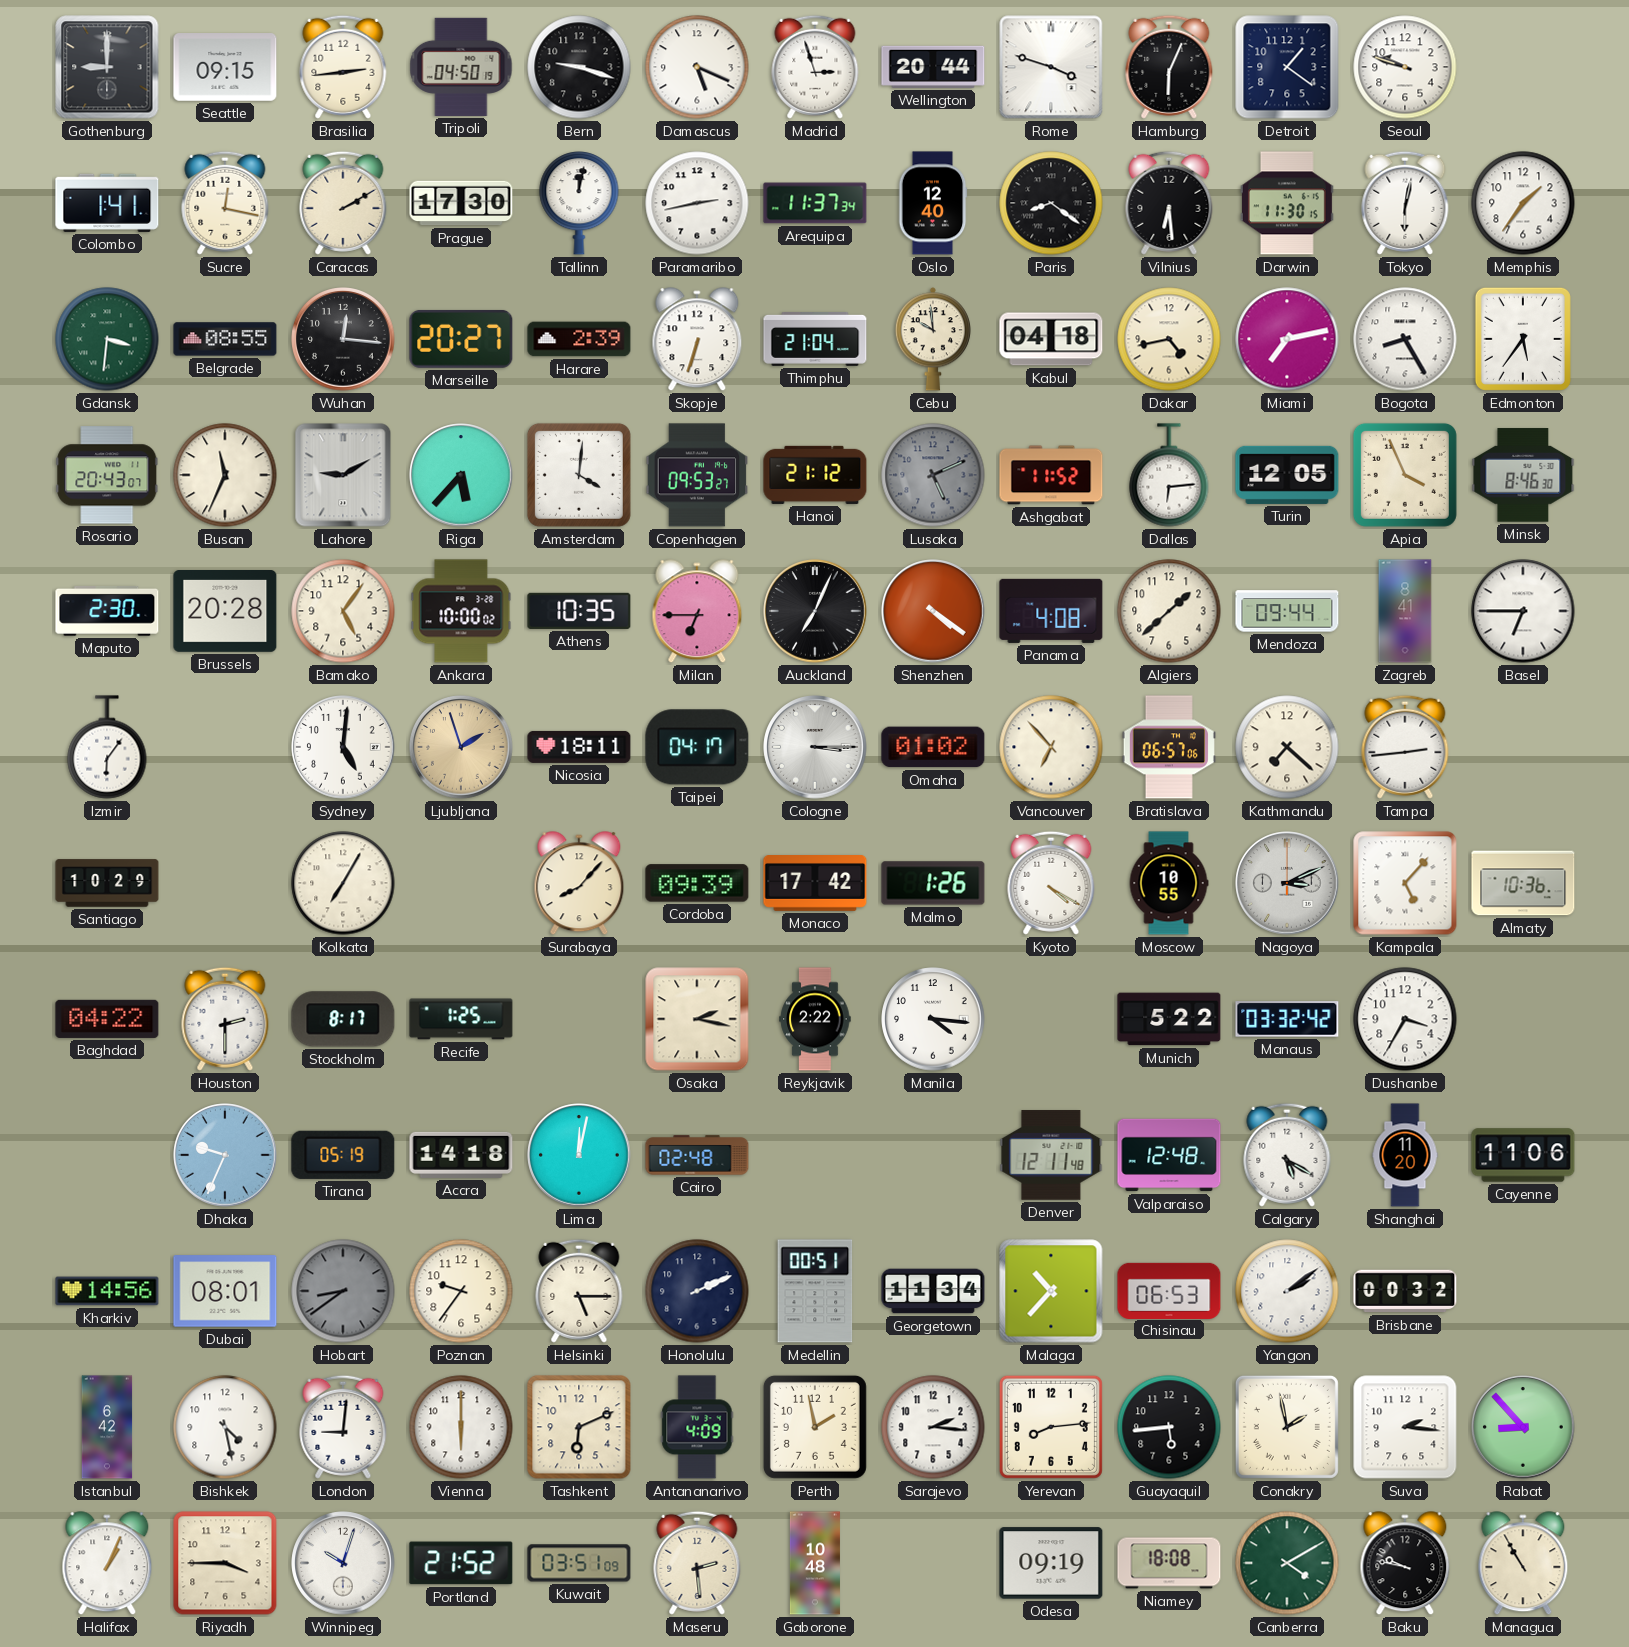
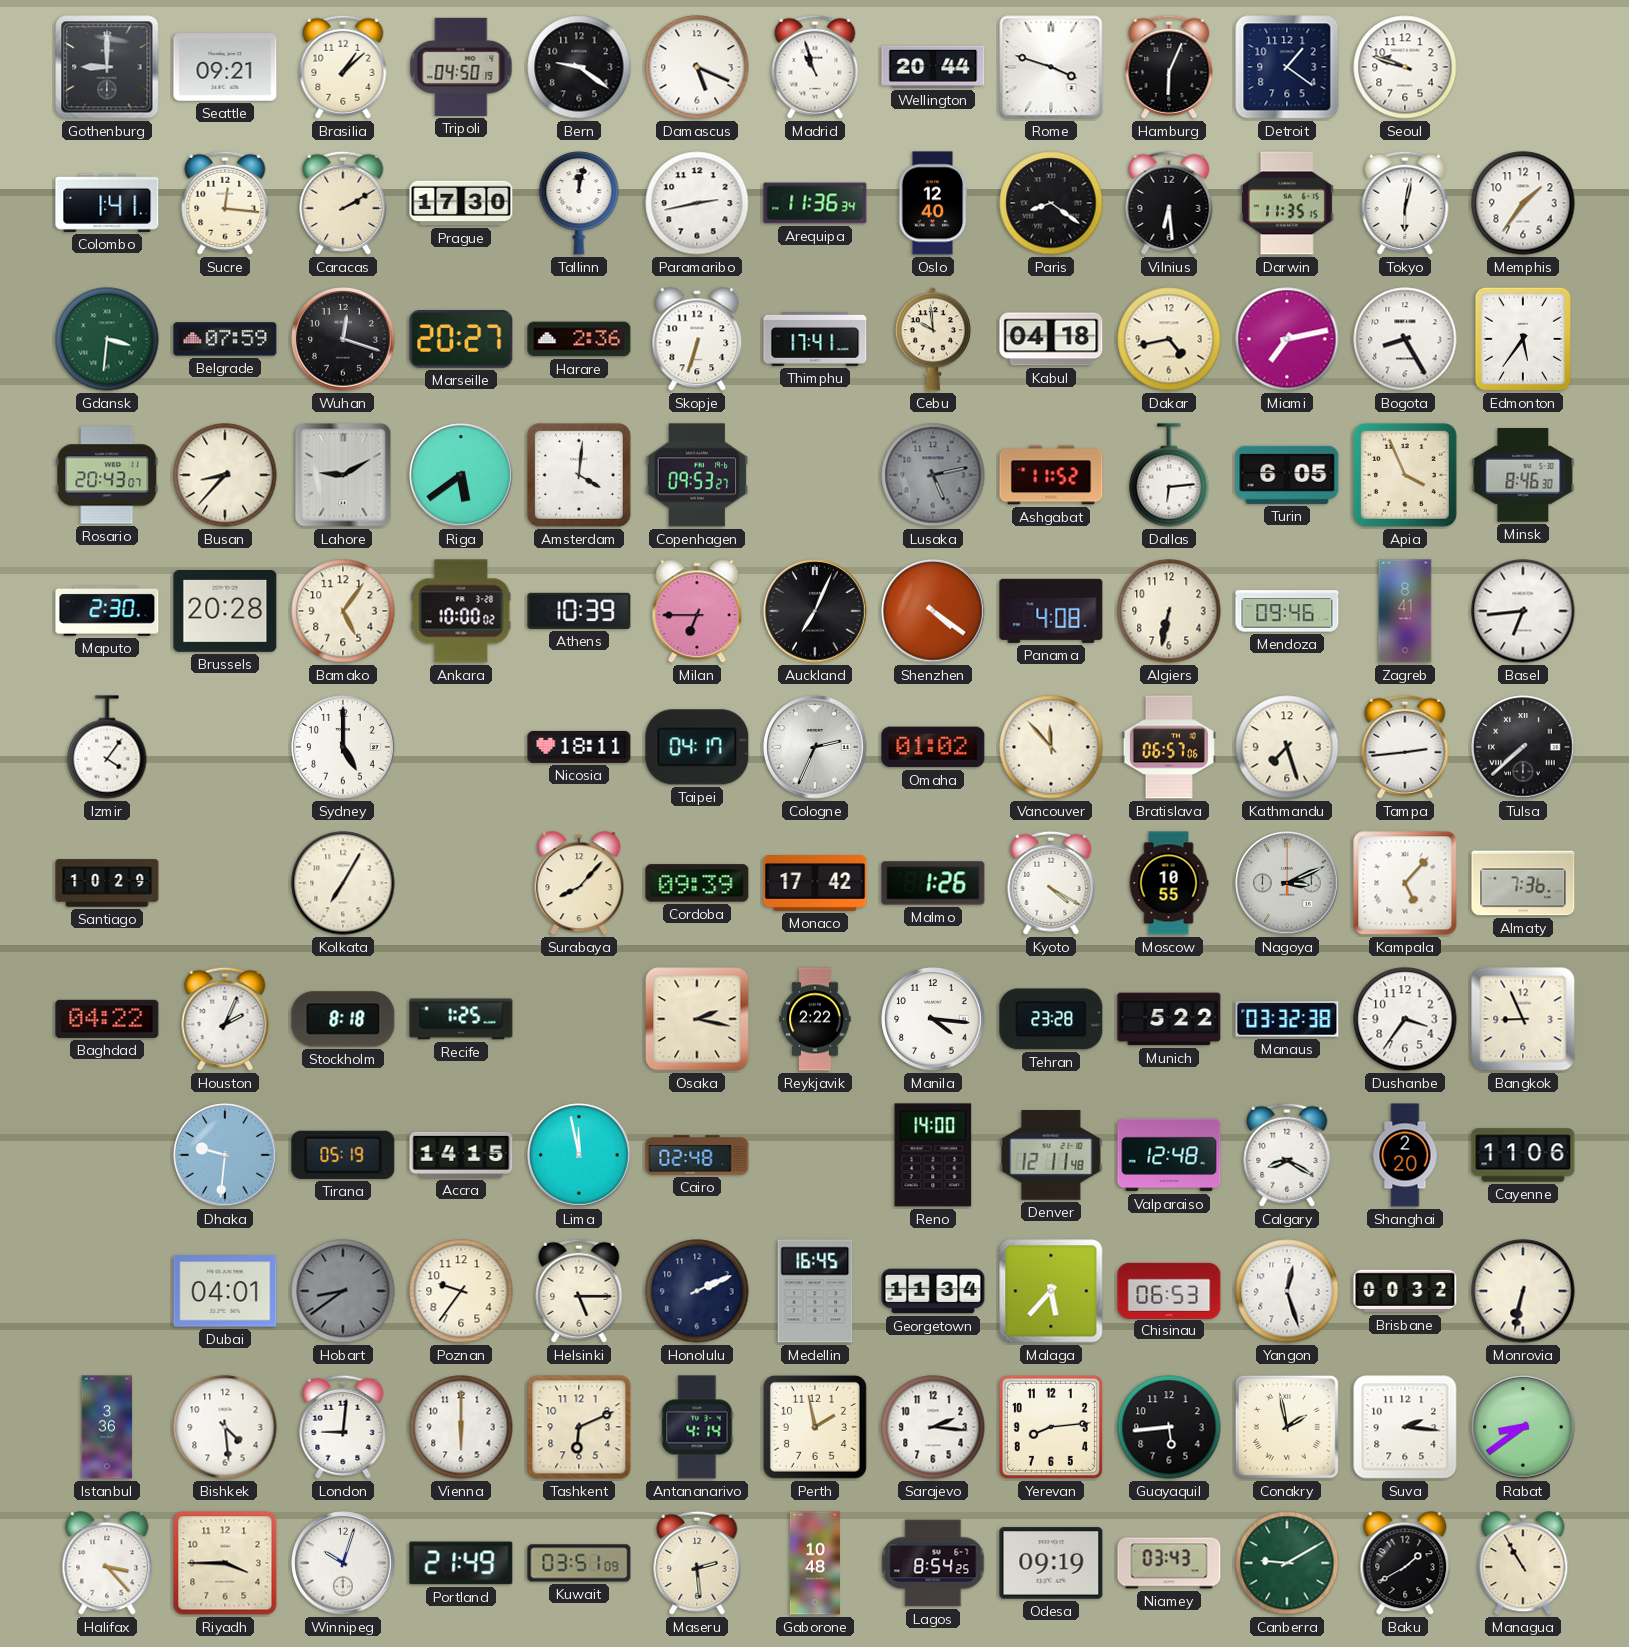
Seattle: 09:15 -> 09:21
Brasilia: 2:44 -> 1:08
Bern: 9:18 -> 9:21
Madrid: 2:57 -> 10:57
Sucre: 12:17 -> 12:16
Arequipa: 11:37 -> 11:36
Darwin: 11:30 -> 11:35
Belgrade: 08:55 -> 07:59
Wuhan: 12:16 -> 12:18
Harare: 2:39 -> 2:36
Thimphu: 21:04 -> 17:41
Busan: 11:34 -> 8:37
Riga: 5:37 -> 5:39
Hanoi: 21:12 -> none
Lusaka: 5:11 -> 5:13
Turin: 12:05 -> 6:05
Athens: 10:35 -> 10:39
Algiers: 1:38 -> 6:32
Mendoza: 09:44 -> 09:46
Basel: 6:45 -> 6:44
Izmir: 6:06 -> 4:06
Sydney: 5:01 -> 5:00
Ljubljana: 1:57 -> none
Cologne: 3:15 -> 2:34
Vancouver: 6:53 -> 11:53
Kathmandu: 7:22 -> 7:27
Tulsa: none -> 7:38
Almaty: 10:36 -> 7:36
Houston: 2:30 -> 2:04
Stockholm: 8:17 -> 8:18
Tehran: none -> 23:28
Manaus: 03:32:42 -> 03:32:38
Dushanbe: 3:35 -> 3:36
Bangkok: none -> 8:56
Dhaka: 9:34 -> 9:31
Accra: 14:18 -> 14:15
Lima: 12:02 -> 11:58
Reno: none -> 14:00
Calgary: 5:20 -> 8:20
Shanghai: 11:20 -> 2:20
Kharkiv: 14:56 -> none
Dubai: 08:01 -> 04:01
Medellin: 00:51 -> 16:45
Malaga: 10:37 -> 5:37
Yangon: 2:09 -> 12:27
Monrovia: none -> 6:32
Istanbul: 6:42 -> 3:36
Bishkek: 4:28 -> 4:29
Antananarivo: 4:09 -> 4:14
Rabat: 8:53 -> 8:39
Halifax: 1:04 -> 3:23
Portland: 21:52 -> 21:49
Lagos: none -> 8:54
Niamey: 18:08 -> 03:43
Canberra: 4:10 -> 9:10
Baku: 9:47 -> 1:40
